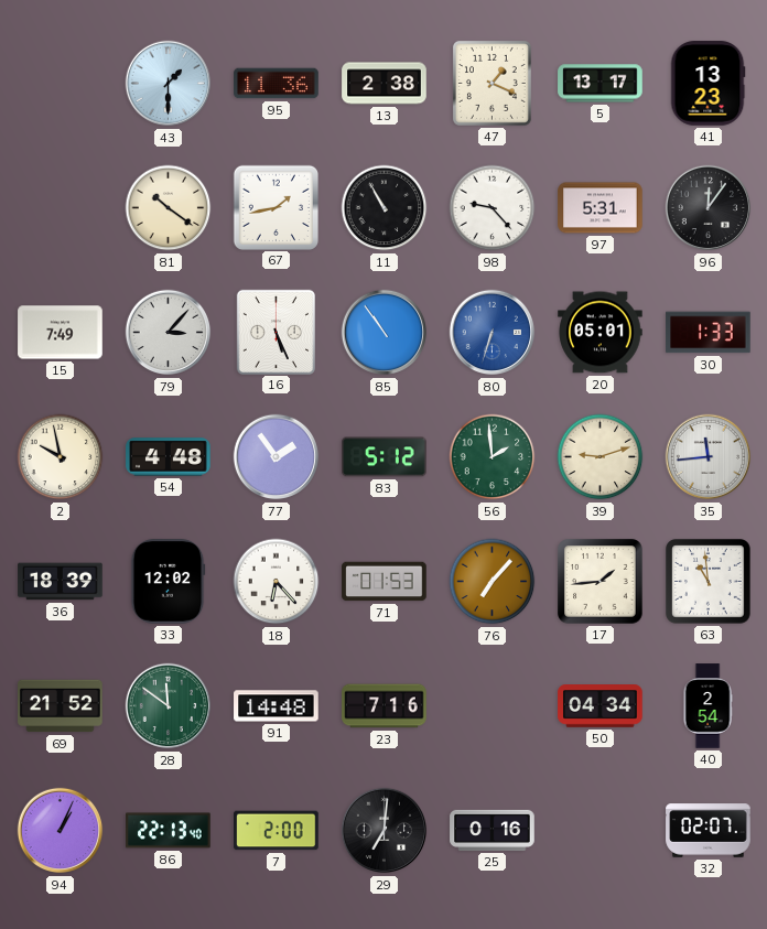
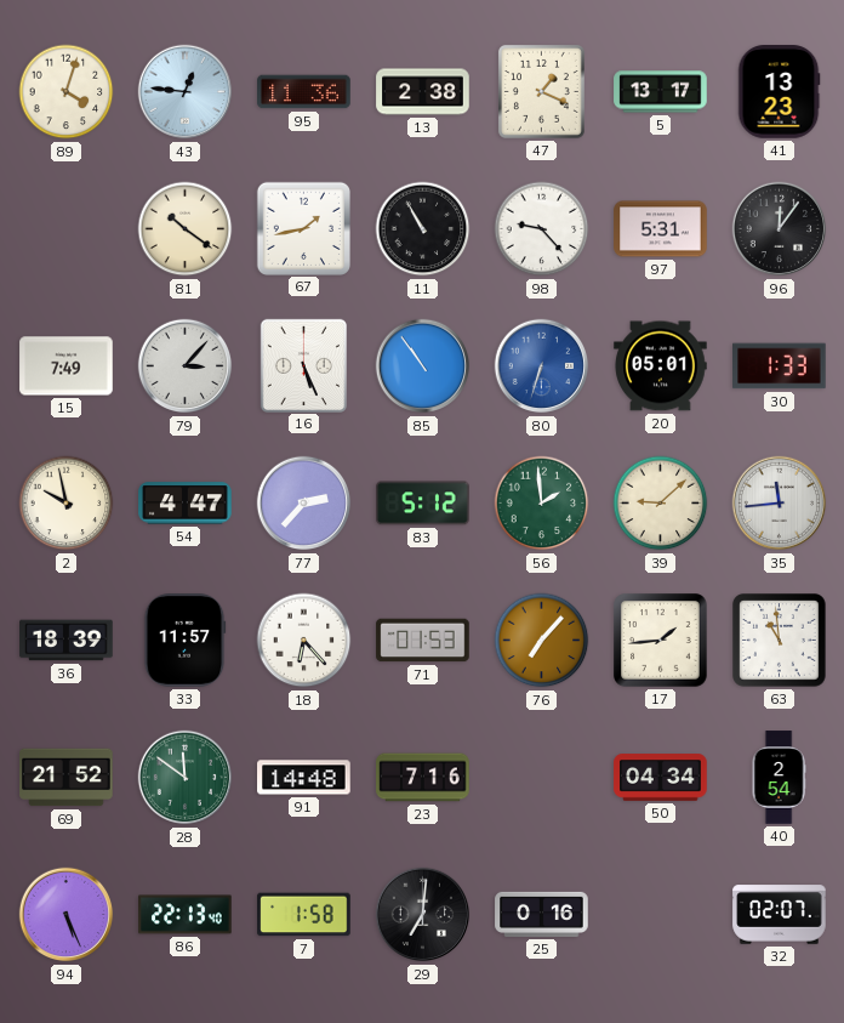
89: none -> 4:03
43: 1:30 -> 12:46
54: 4:48 -> 4:47
77: 1:54 -> 2:37
39: 9:12 -> 9:08
33: 12:02 -> 11:57
94: 1:04 -> 5:26
7: 2:00 -> 1:58
